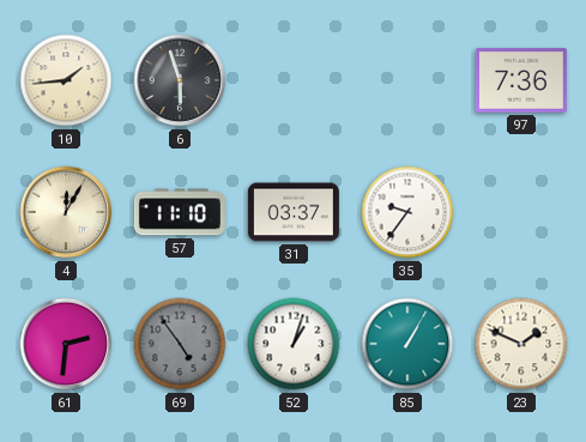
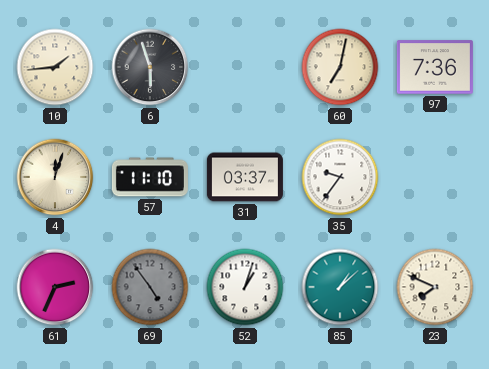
60: none -> 7:02
4: 12:05 -> 12:03
61: 2:31 -> 2:34
85: 1:05 -> 1:08
23: 1:49 -> 7:49
